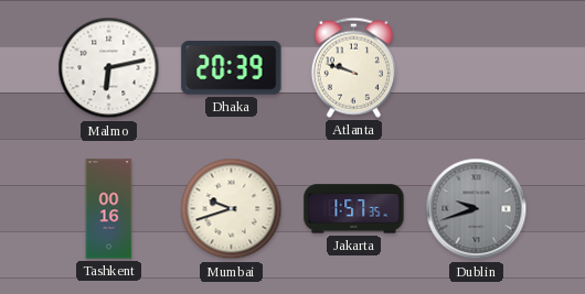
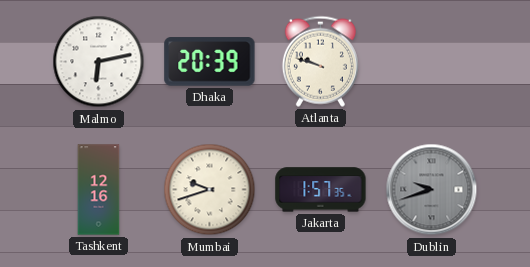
Tashkent: 00:16 -> 12:16
